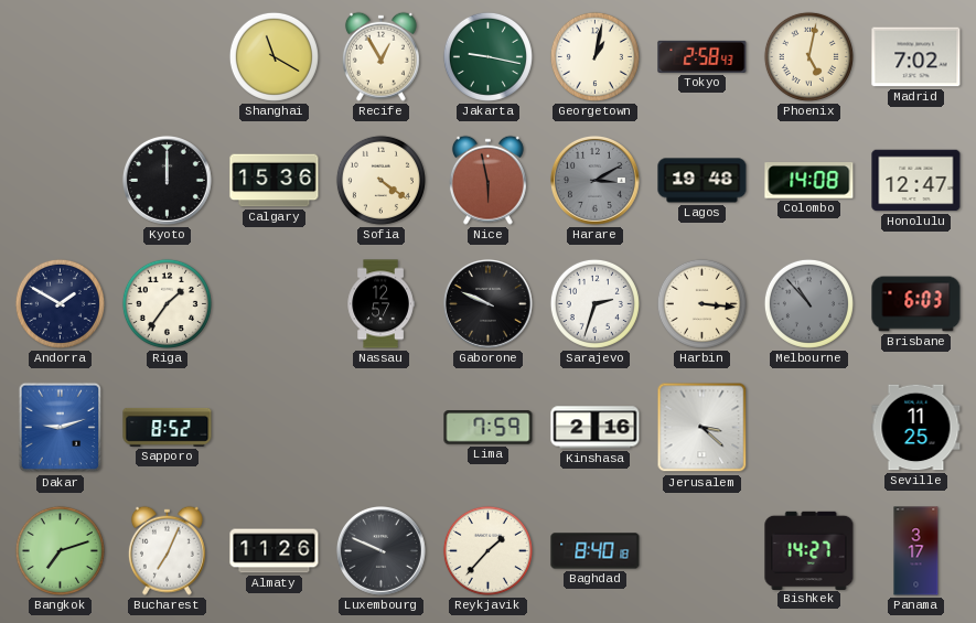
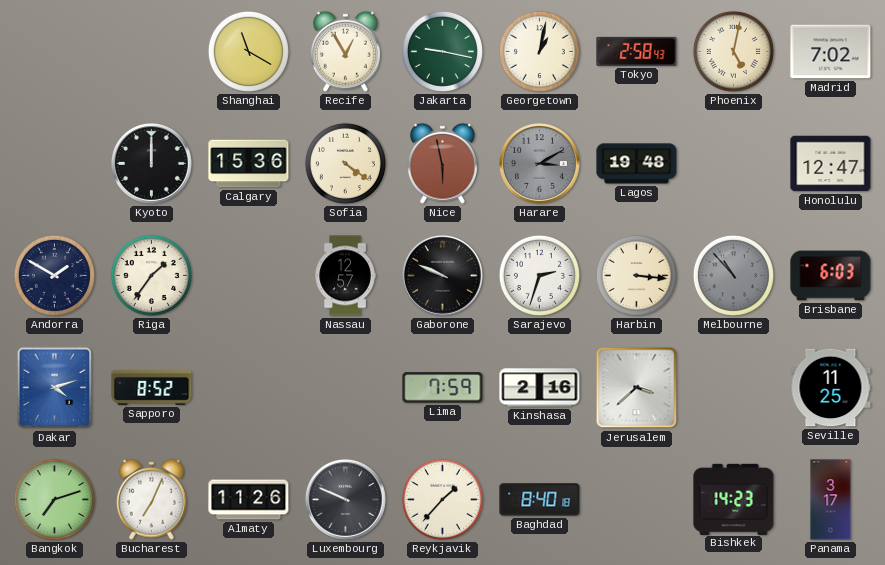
Colombo: 14:08 -> none
Dakar: 9:12 -> 4:12
Jerusalem: 3:22 -> 3:38
Bishkek: 14:27 -> 14:23
